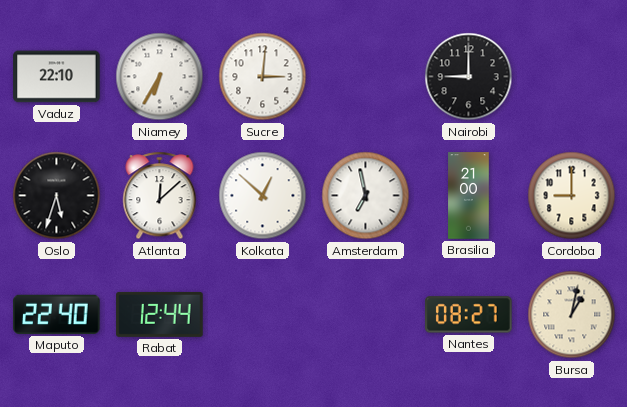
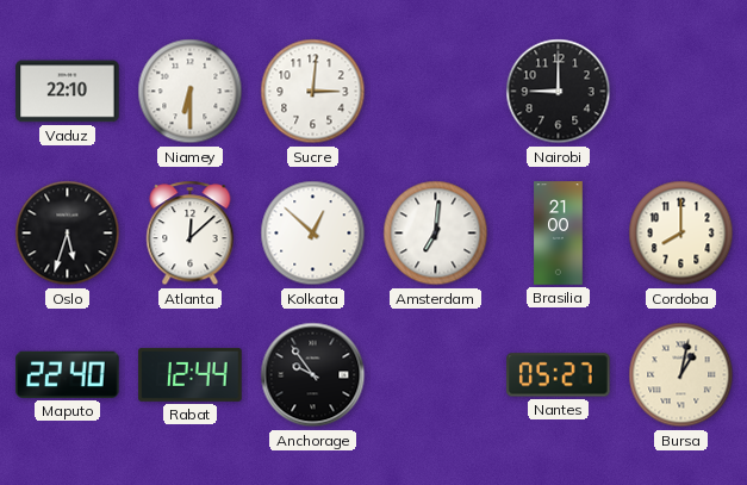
Niamey: 6:35 -> 6:30
Amsterdam: 6:58 -> 7:01
Cordoba: 9:00 -> 8:00
Anchorage: none -> 9:54
Nantes: 08:27 -> 05:27
